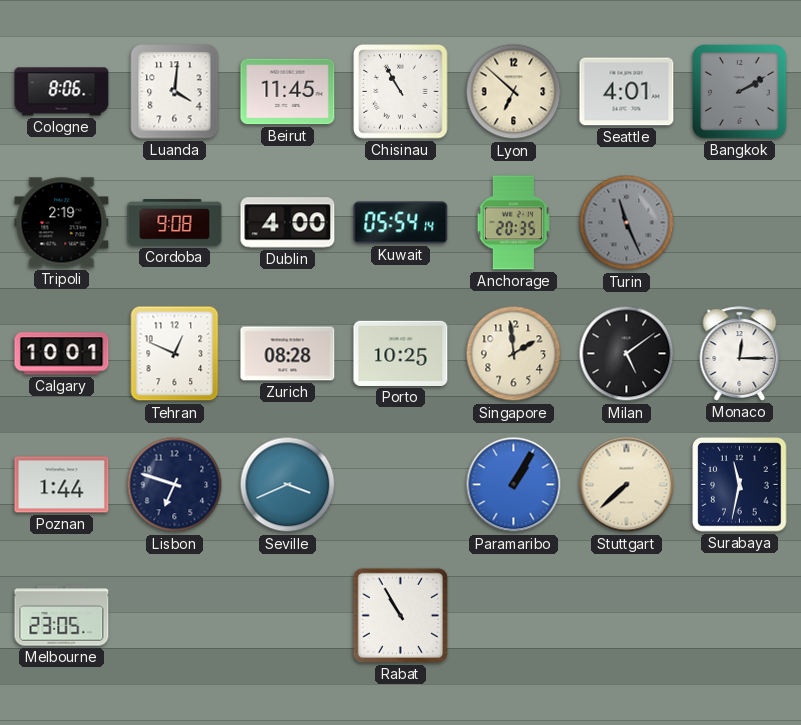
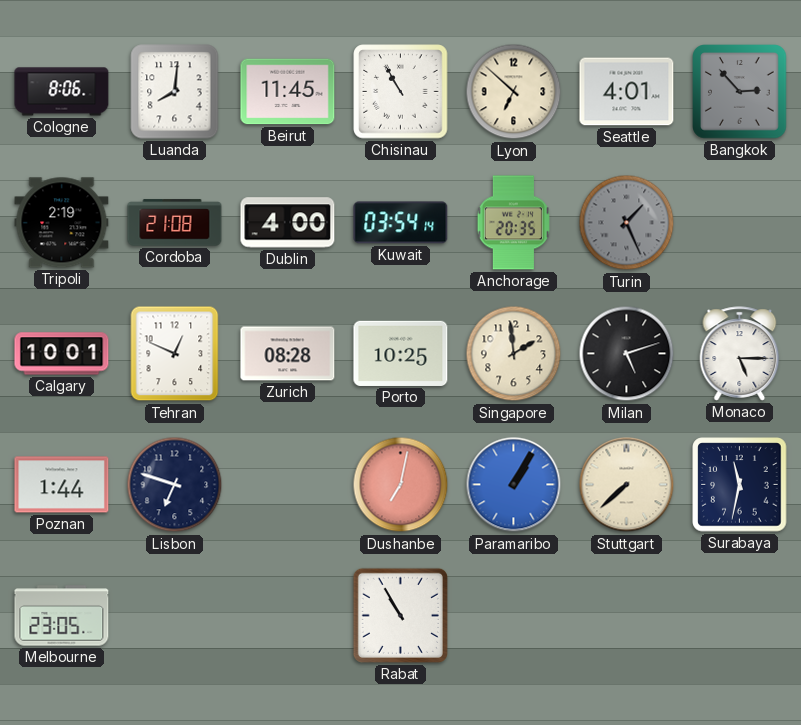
Luanda: 4:01 -> 8:01
Bangkok: 2:10 -> 2:53
Cordoba: 9:08 -> 21:08
Kuwait: 05:54 -> 03:54
Turin: 11:26 -> 1:26
Milan: 5:09 -> 5:12
Monaco: 12:15 -> 5:15
Seville: 3:41 -> none
Dushanbe: none -> 7:02
